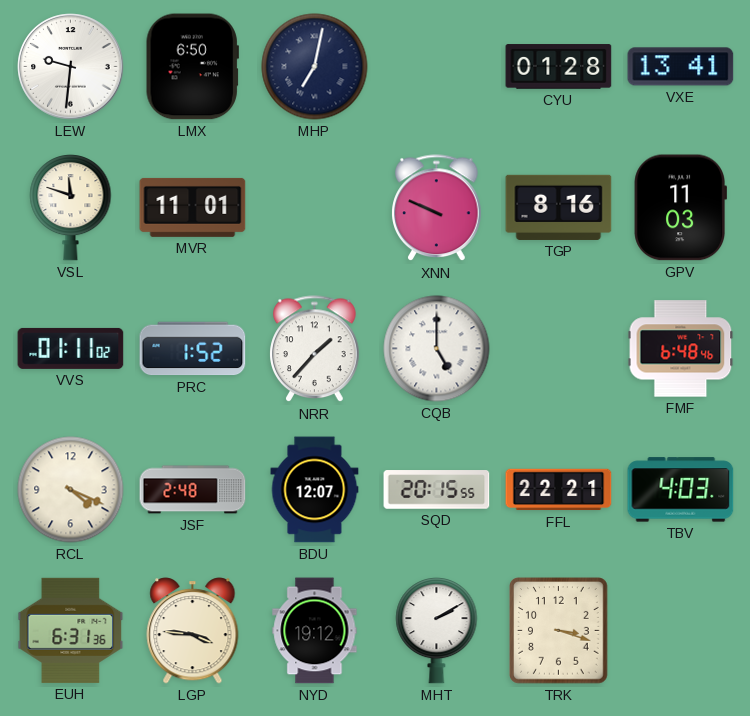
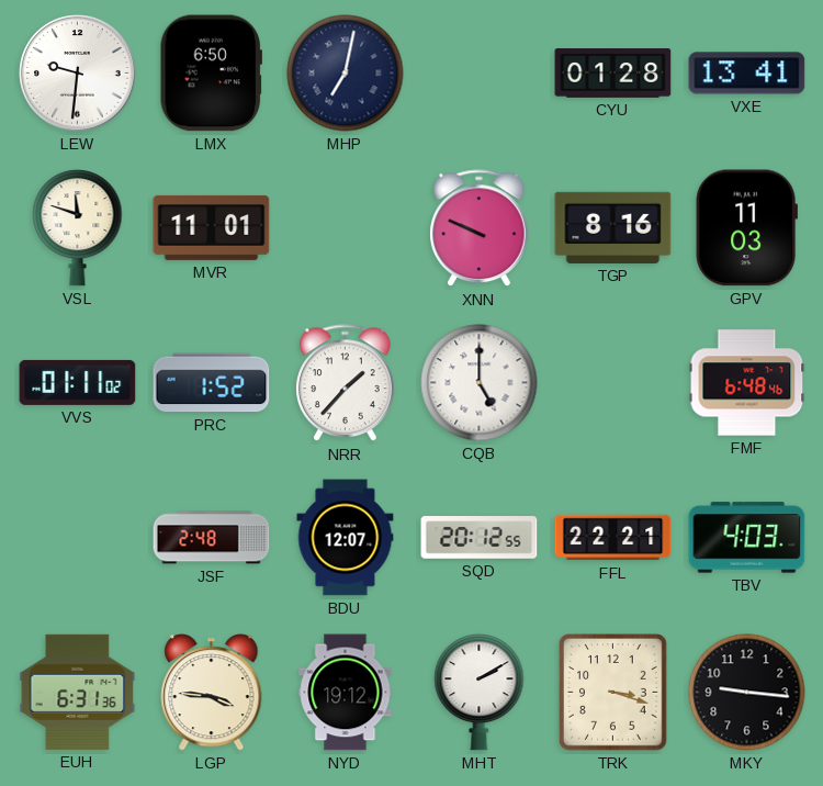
RCL: 4:19 -> none
SQD: 20:15 -> 20:12
MKY: none -> 9:16
